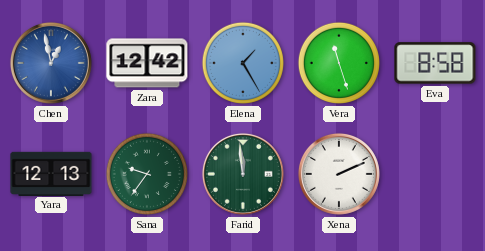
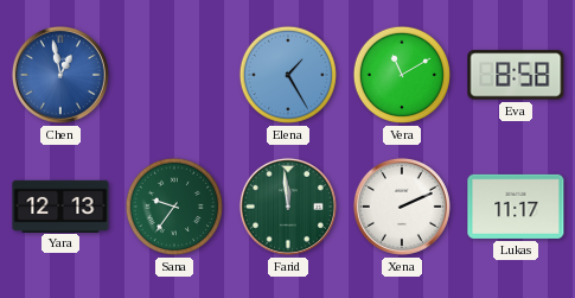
Zara: 12:42 -> none
Vera: 11:27 -> 11:10
Lukas: none -> 11:17
